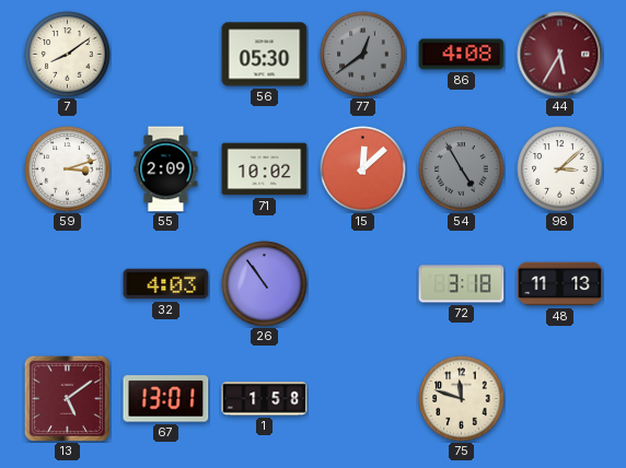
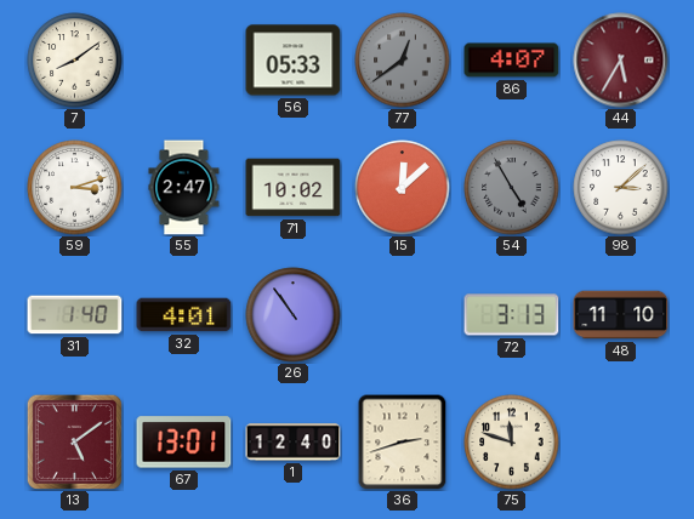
56: 05:30 -> 05:33
86: 4:08 -> 4:07
55: 2:09 -> 2:47
31: none -> 1:40
32: 4:03 -> 4:01
72: 3:18 -> 3:13
48: 11:13 -> 11:10
1: 1:58 -> 12:40
36: none -> 2:42
